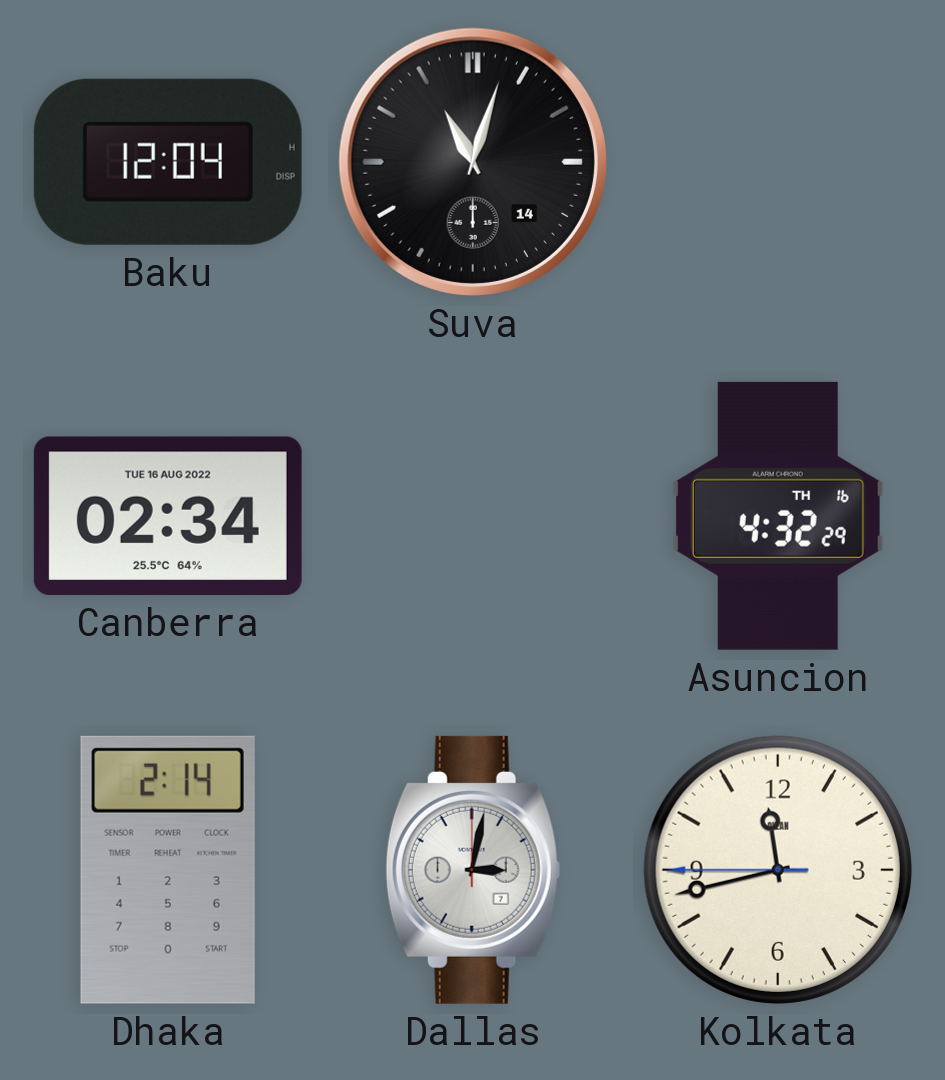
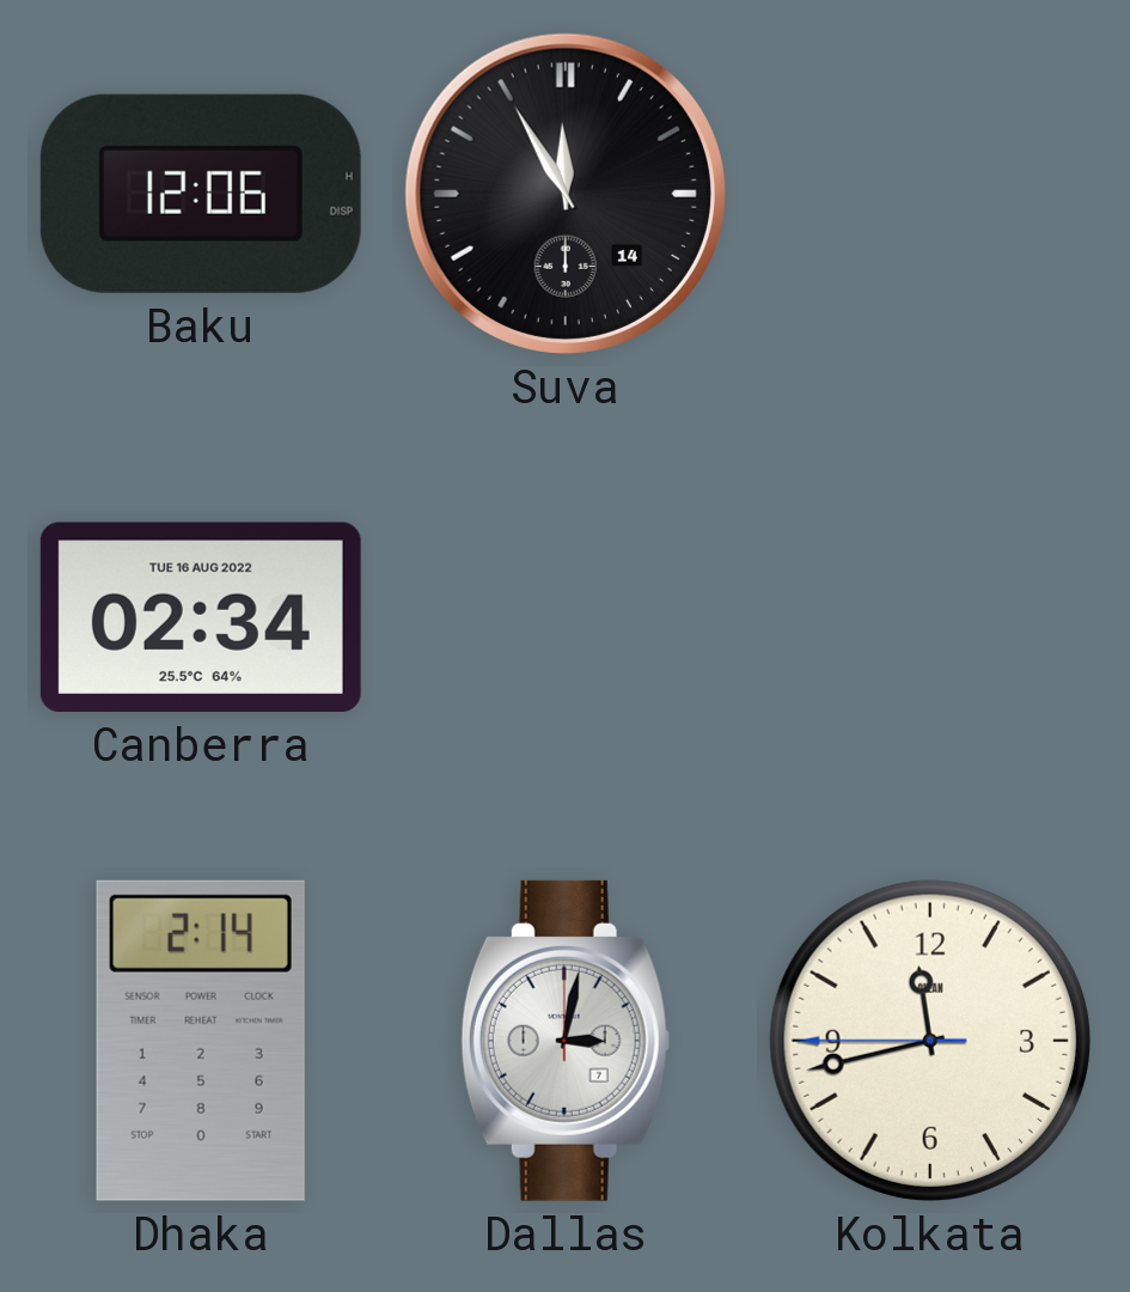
Baku: 12:04 -> 12:06
Suva: 11:03 -> 11:55
Asuncion: 4:32 -> none
